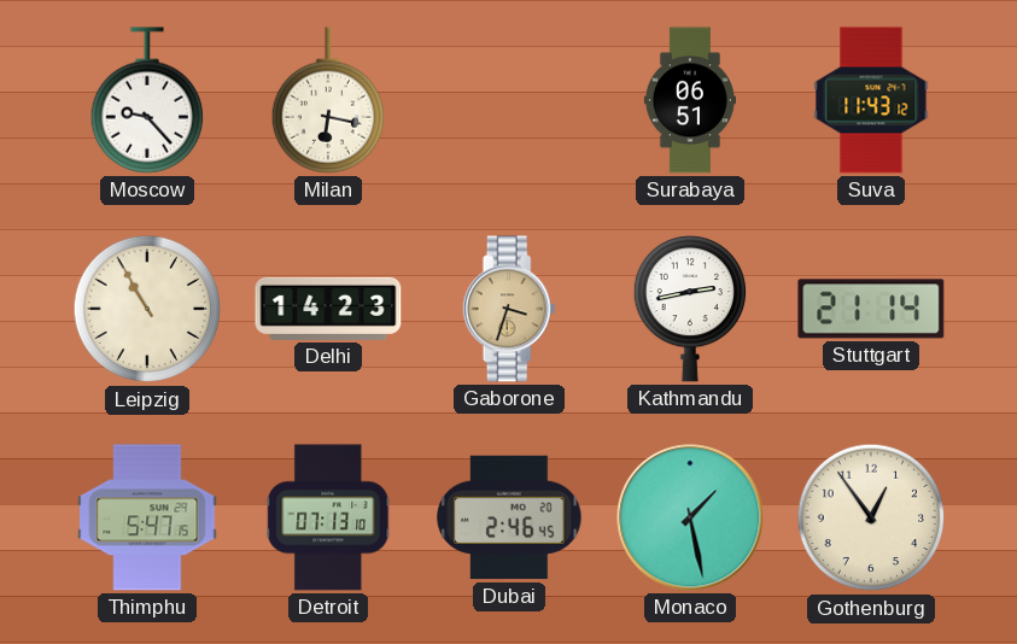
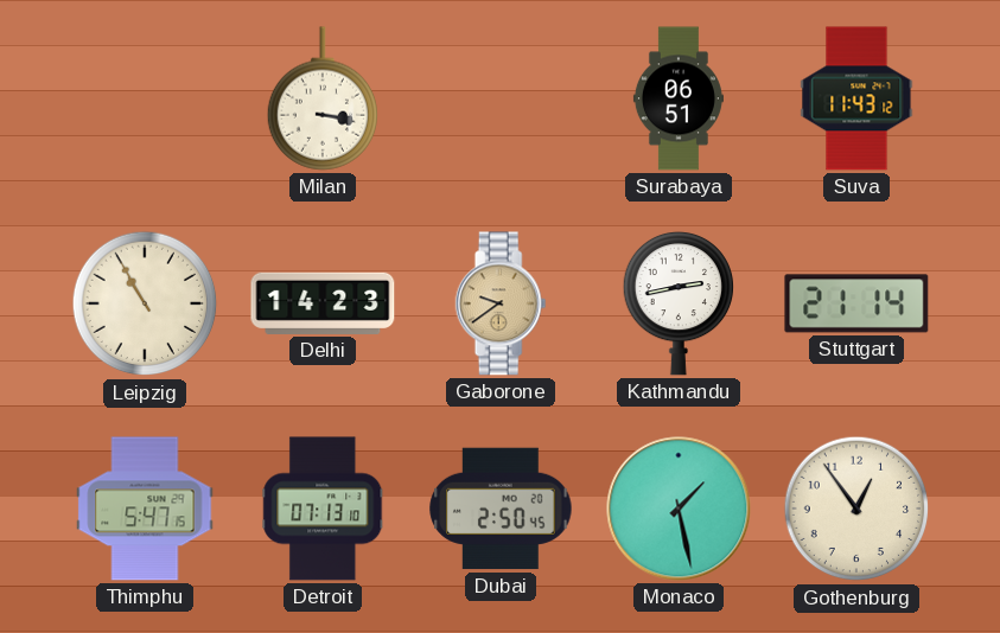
Moscow: 9:23 -> none
Milan: 6:17 -> 3:17
Gaborone: 3:33 -> 9:39
Dubai: 2:46 -> 2:50
